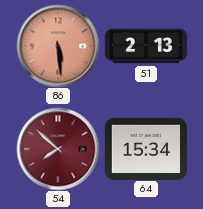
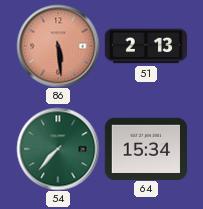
54: 7:52 -> 7:37
54 dial: burgundy -> green
